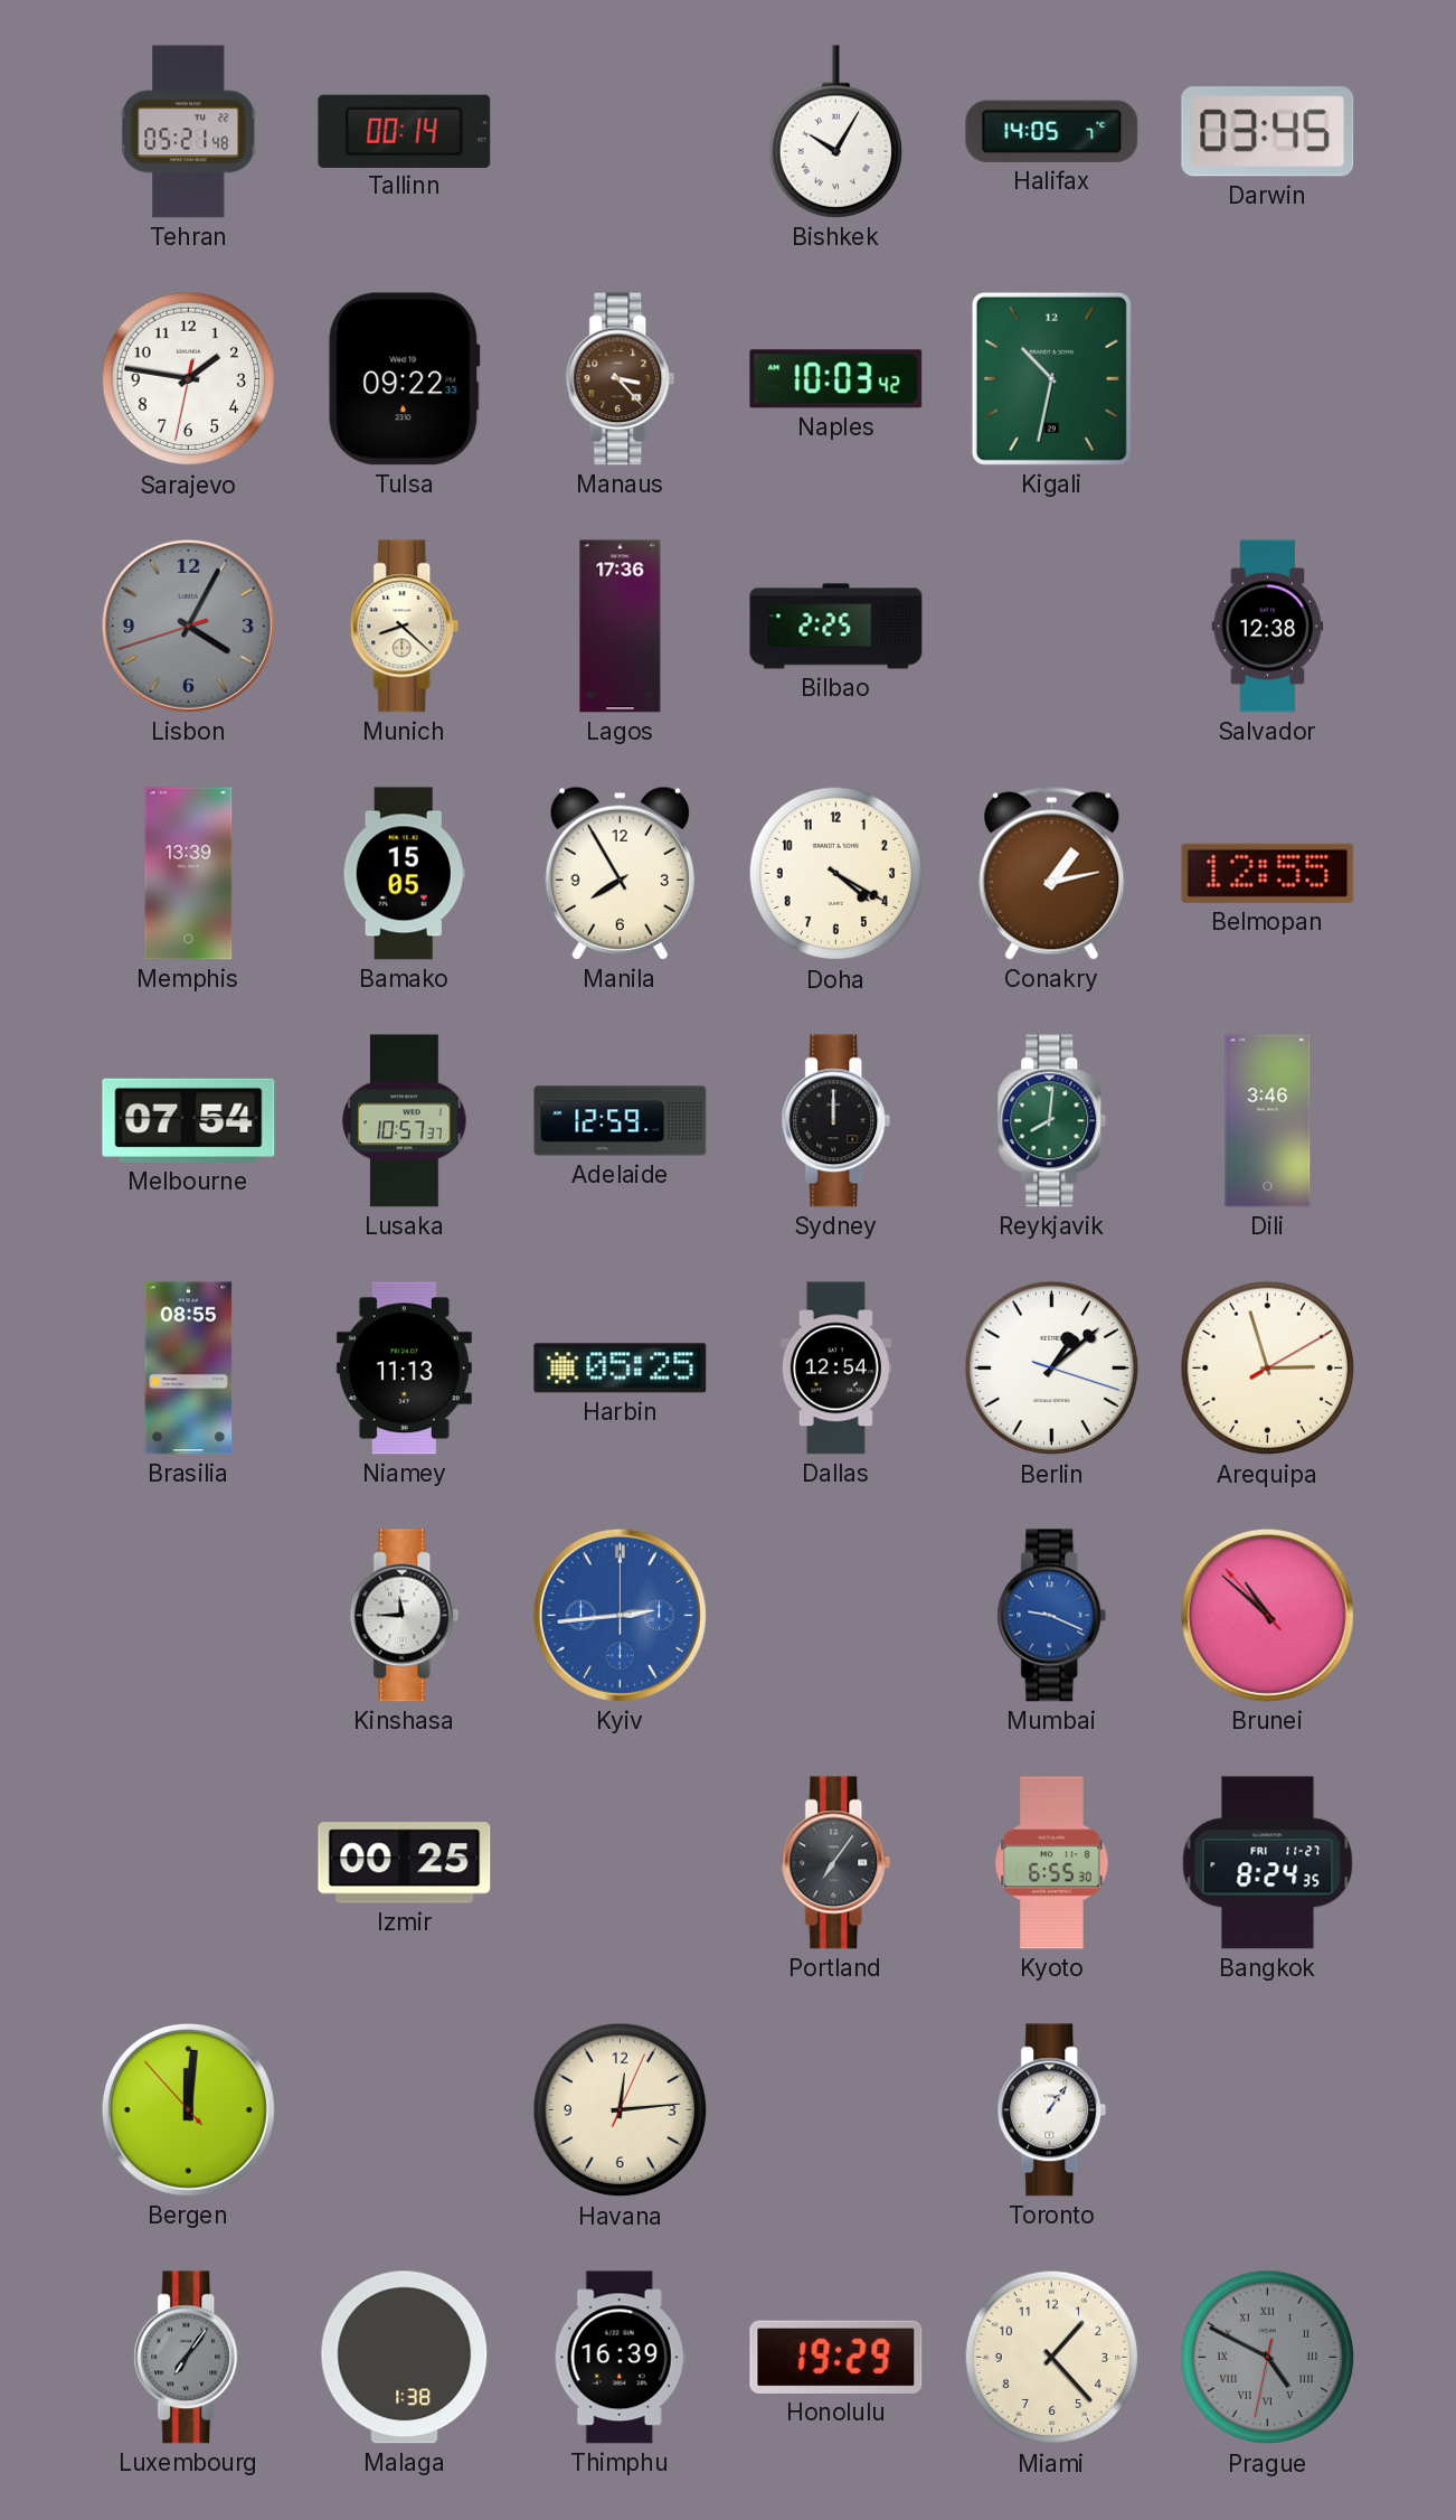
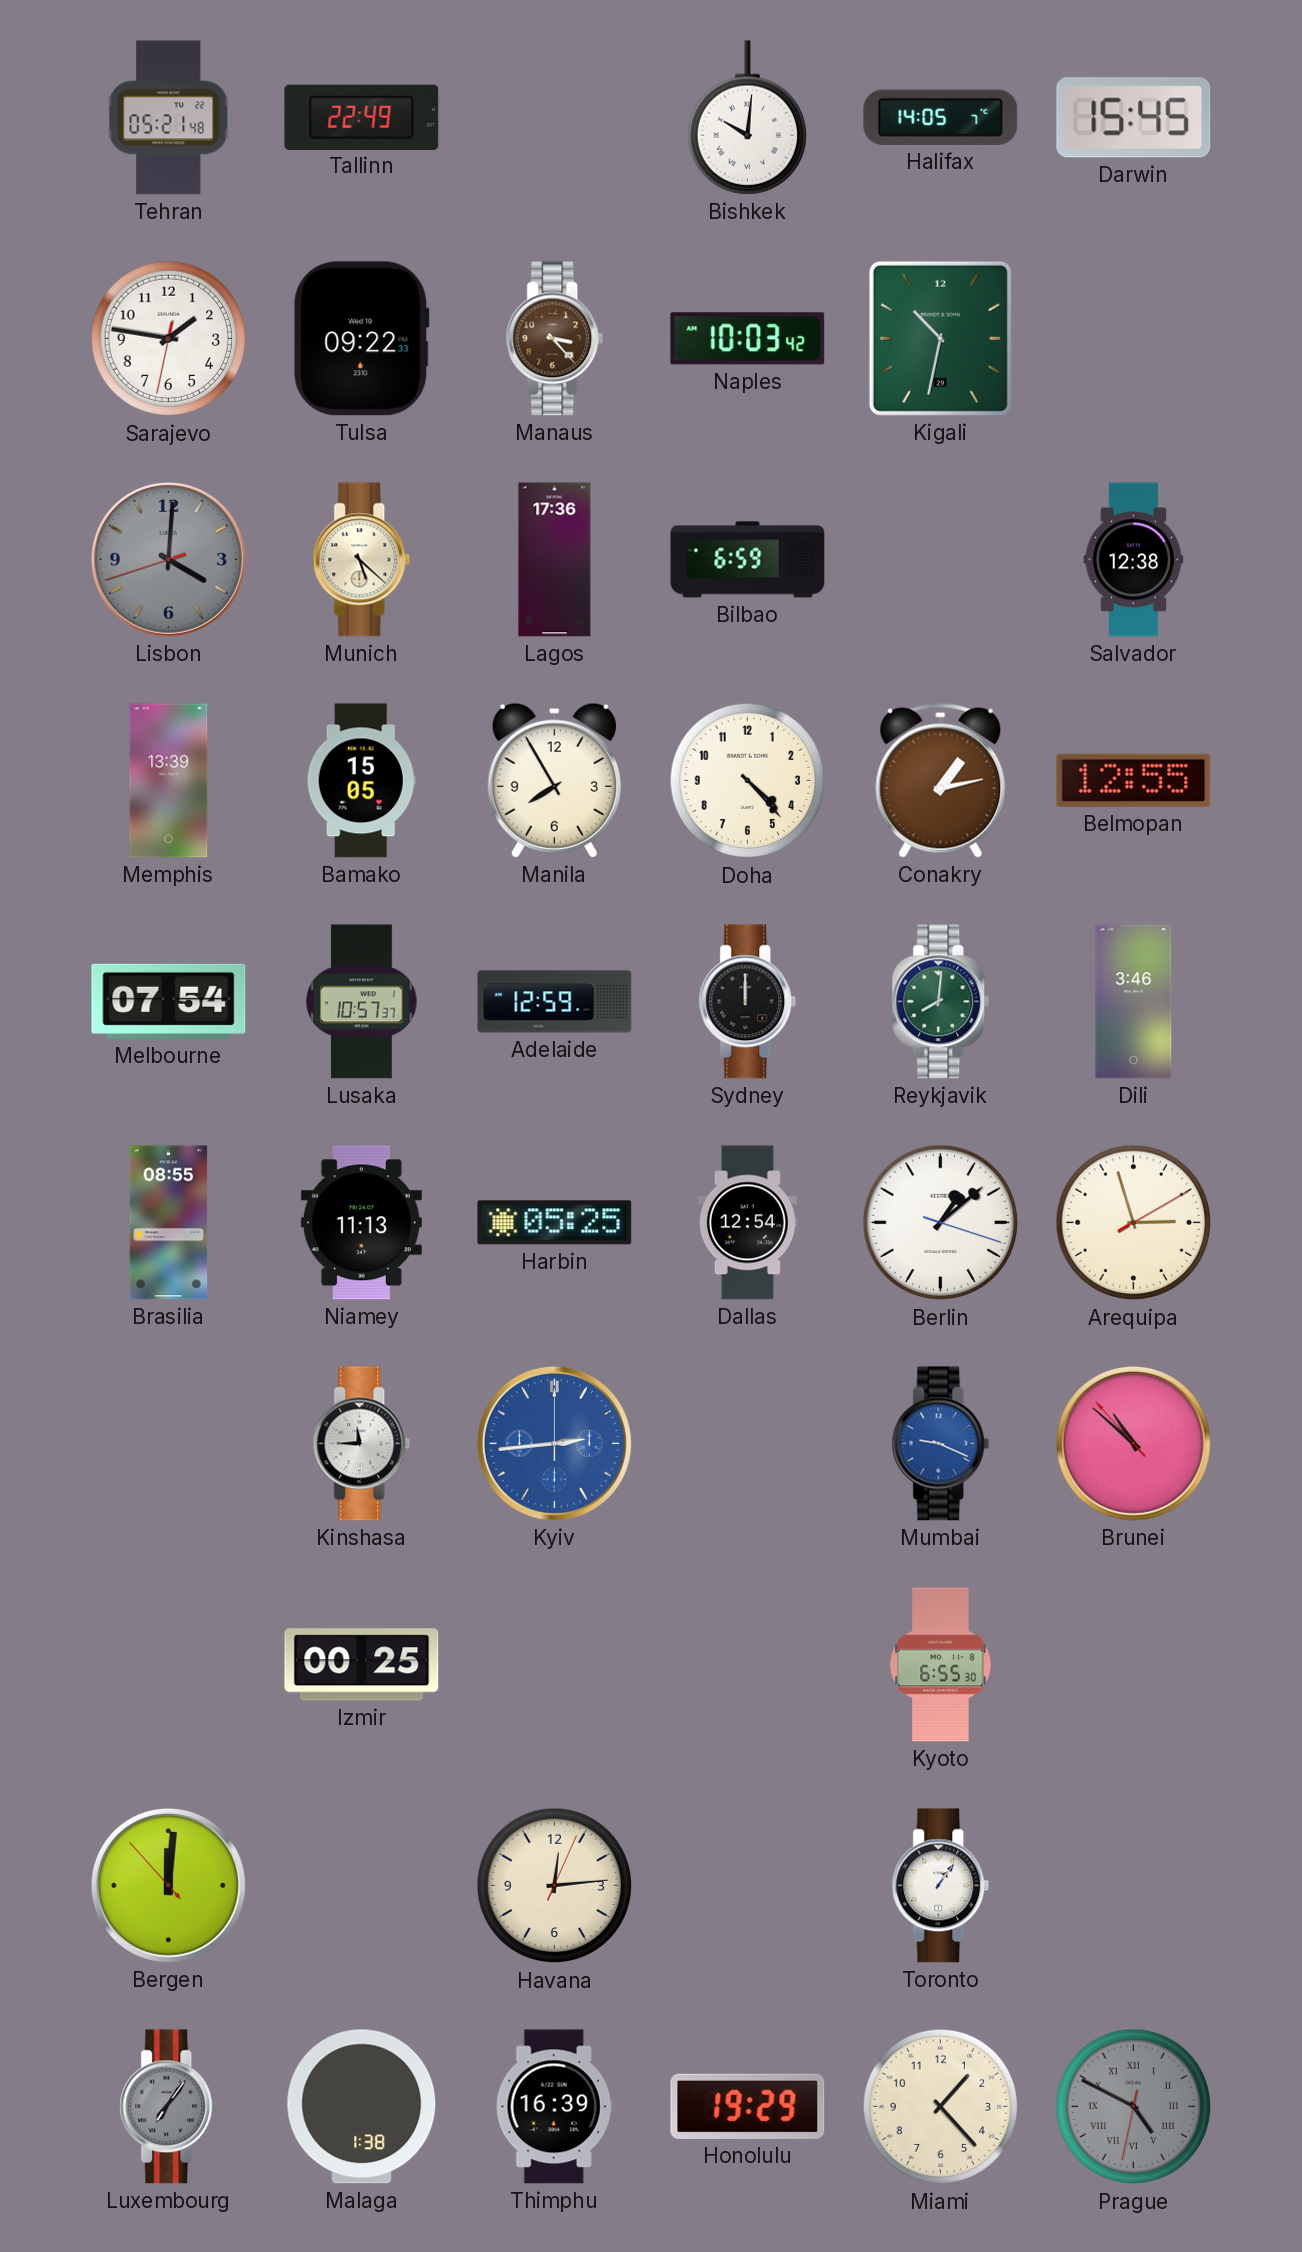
Tallinn: 00:14 -> 22:49
Bishkek: 10:05 -> 10:01
Darwin: 03:45 -> 15:45
Lisbon: 4:04 -> 4:00
Munich: 8:22 -> 5:22
Bilbao: 2:25 -> 6:59
Doha: 4:20 -> 4:23
Portland: 7:06 -> none
Bangkok: 8:24 -> none
